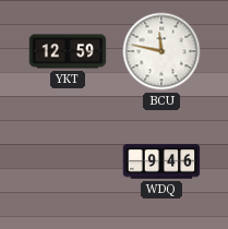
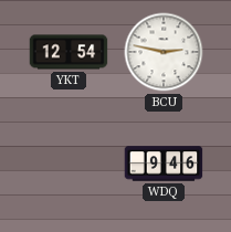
YKT: 12:59 -> 12:54
BCU: 11:47 -> 2:47
